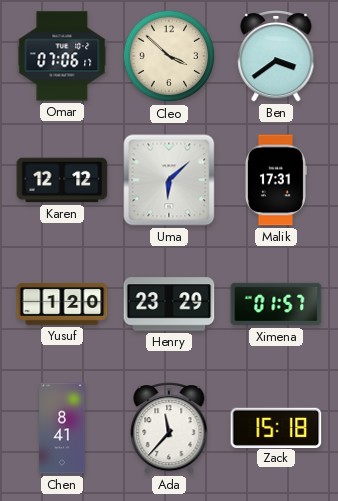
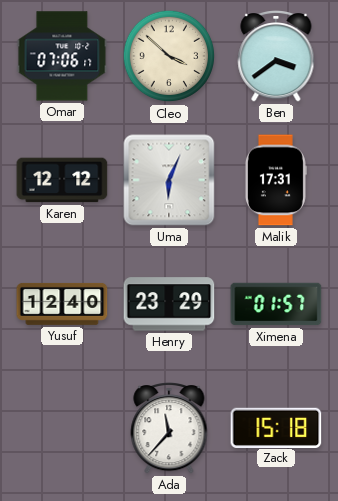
Uma: 6:08 -> 6:04
Yusuf: 1:20 -> 12:40
Chen: 8:41 -> none
